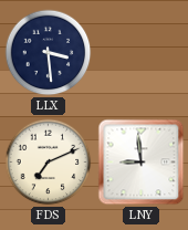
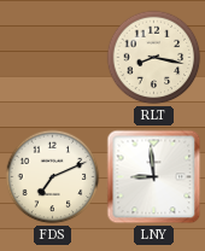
LLX: 3:29 -> none
RLT: none -> 8:17
